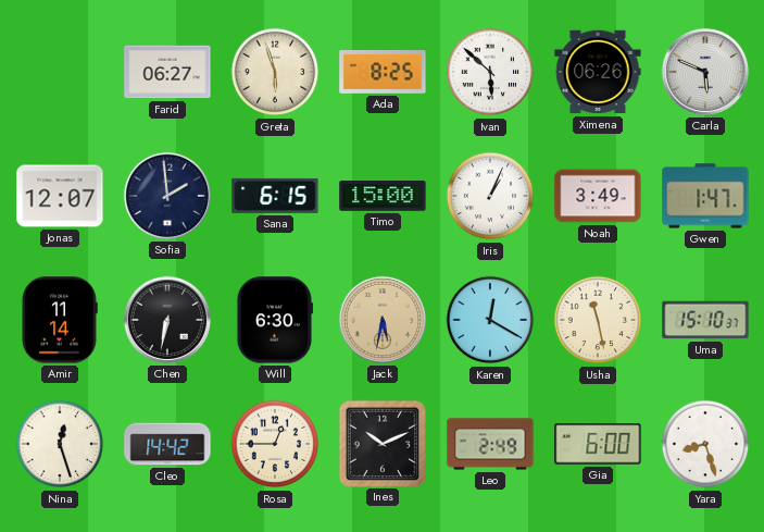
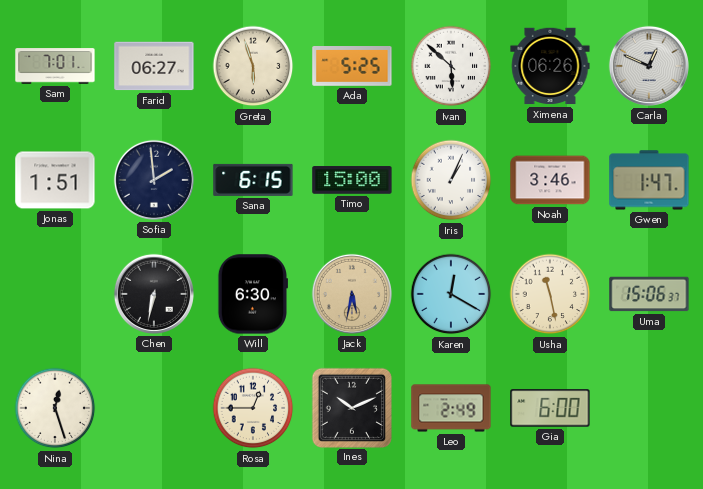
Sam: none -> 7:01
Ada: 8:25 -> 5:25
Carla: 5:49 -> 12:49
Jonas: 12:07 -> 1:51
Noah: 3:49 -> 3:46
Amir: 11:14 -> none
Uma: 15:10 -> 15:06
Cleo: 14:42 -> none
Yara: 8:27 -> none
